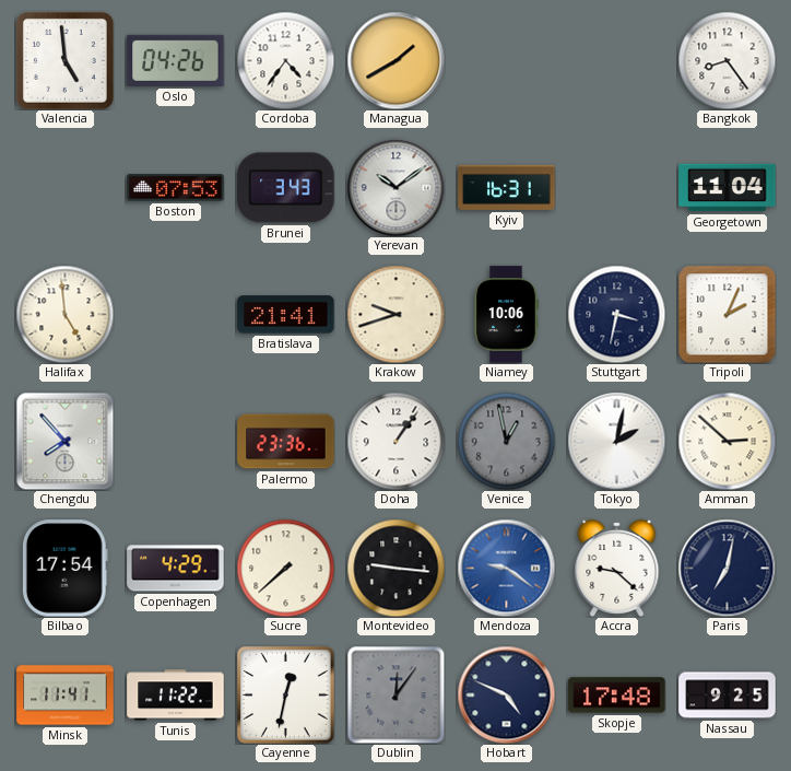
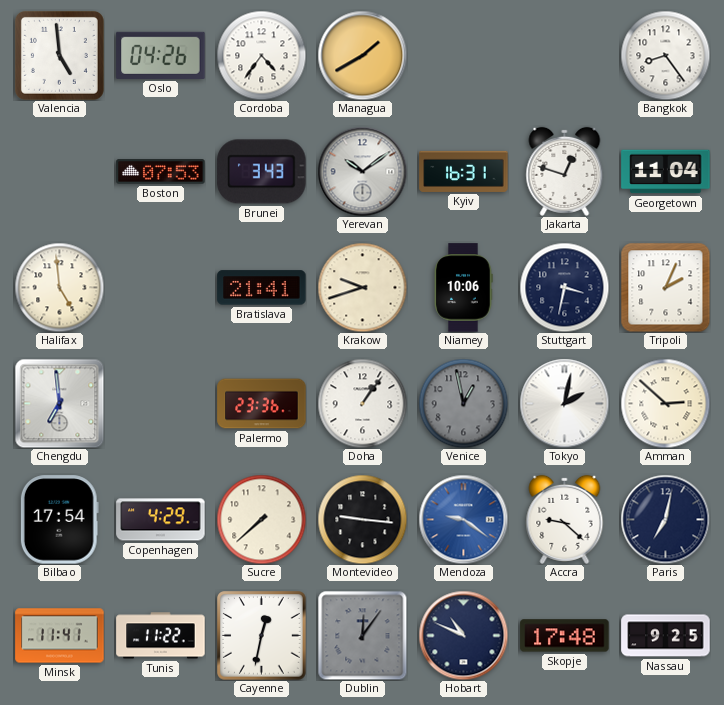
Jakarta: none -> 12:48
Chengdu: 7:53 -> 6:59
Hobart: 4:49 -> 10:49
